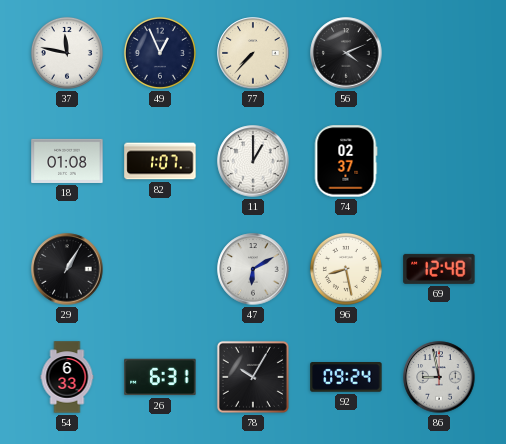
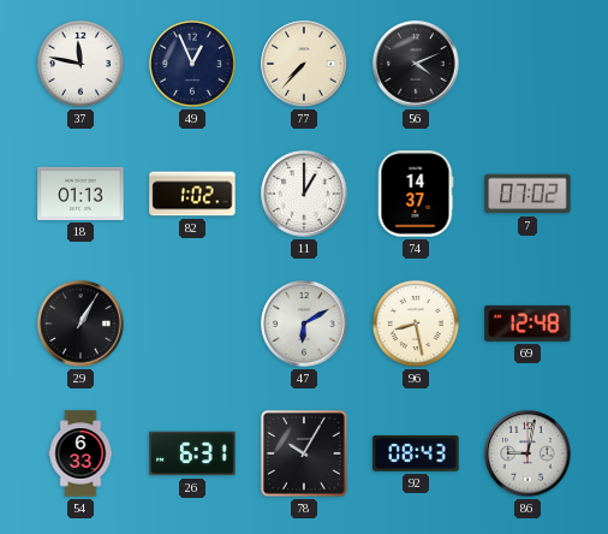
18: 01:08 -> 01:13
82: 1:07 -> 1:02
74: 02:37 -> 14:37
7: none -> 07:02
92: 09:24 -> 08:43
86: 8:58 -> 9:02
